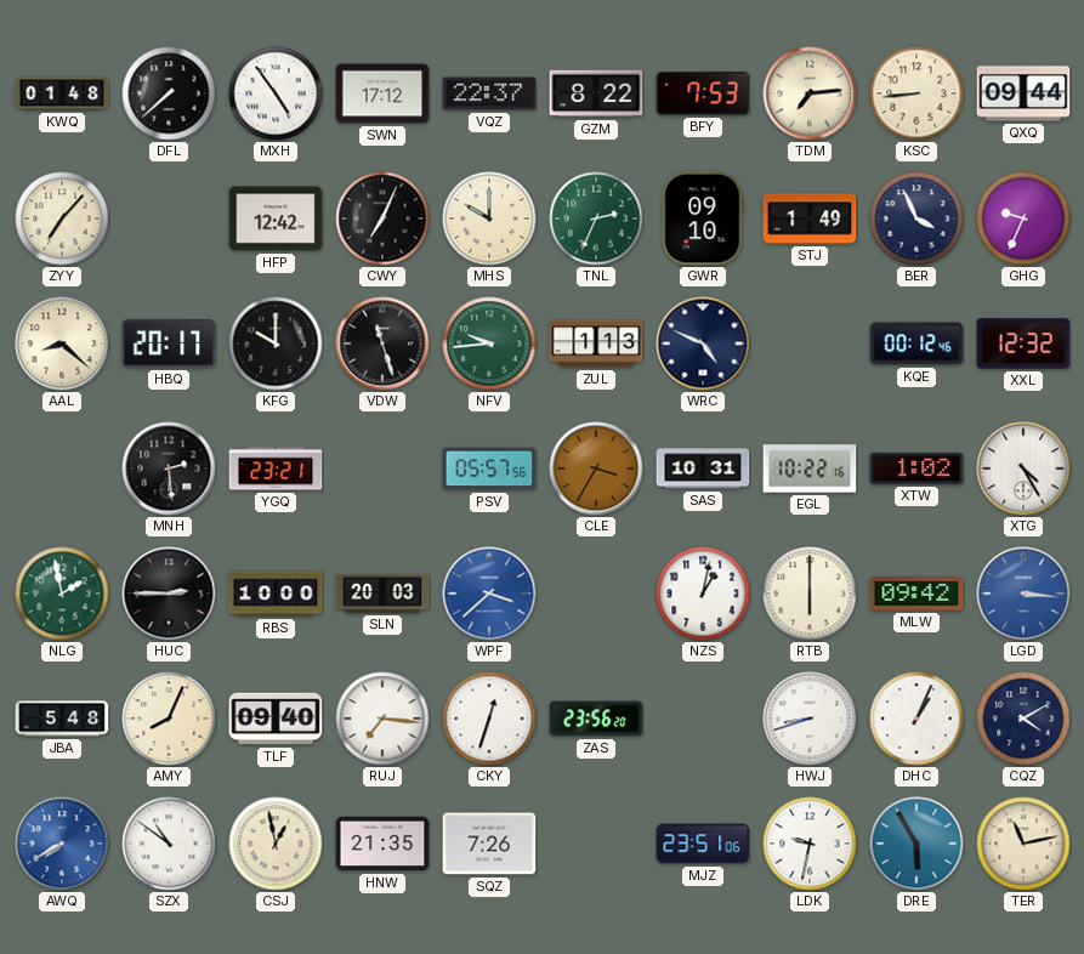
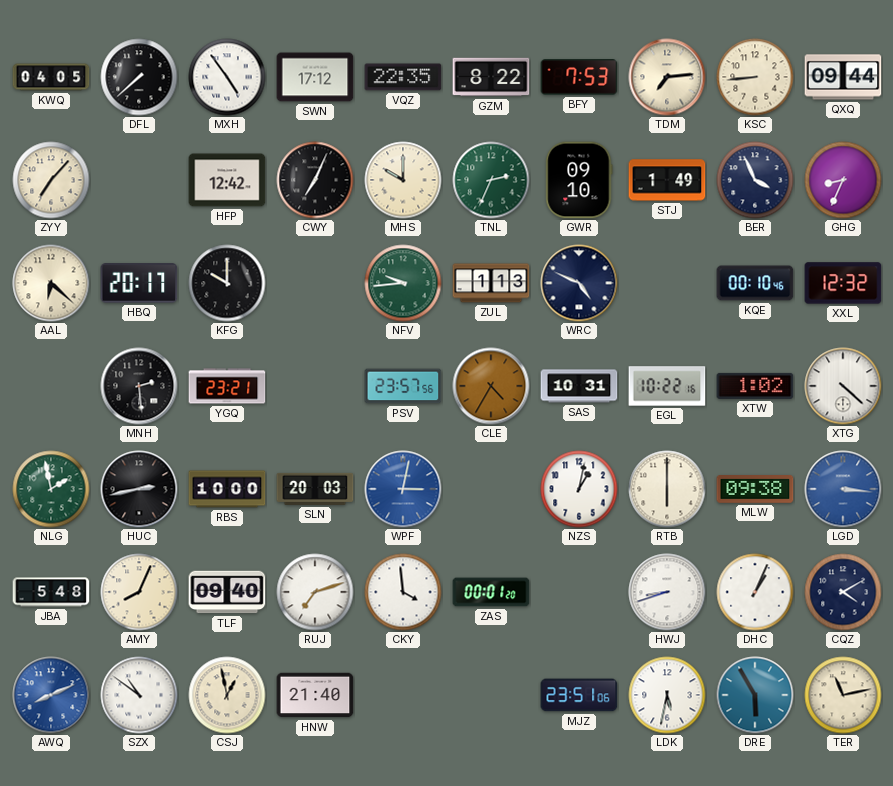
KWQ: 01:48 -> 04:05
VQZ: 22:37 -> 22:35
GHG: 9:34 -> 8:34
AAL: 8:22 -> 6:22
VDW: 11:27 -> none
KQE: 00:12 -> 00:10
PSV: 05:57 -> 23:57
CLE: 3:35 -> 4:35
XTG: 4:25 -> 4:22
HUC: 2:45 -> 2:43
WPF: 3:38 -> 3:02
MLW: 09:42 -> 09:38
RUJ: 7:16 -> 7:12
CKY: 12:33 -> 3:59
ZAS: 23:56 -> 00:01
AWQ: 7:40 -> 8:11
HNW: 21:35 -> 21:40
SQZ: 7:26 -> none
LDK: 9:32 -> 5:32
